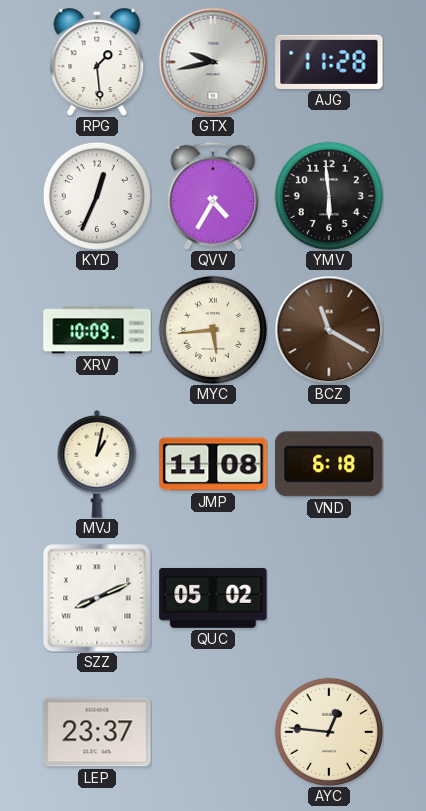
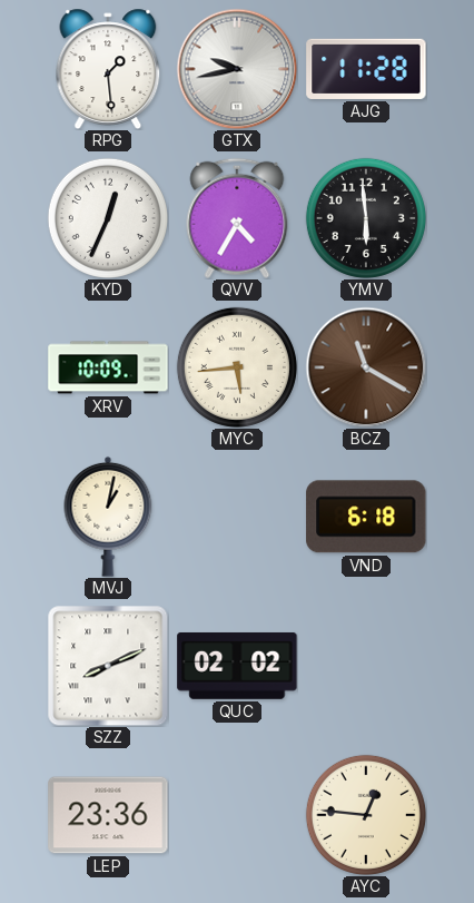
JMP: 11:08 -> none
QUC: 05:02 -> 02:02
LEP: 23:37 -> 23:36
